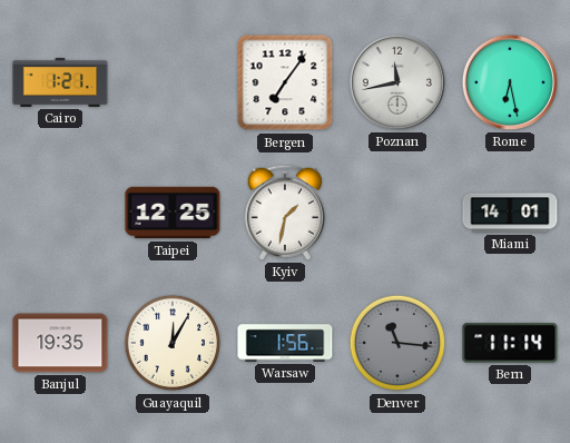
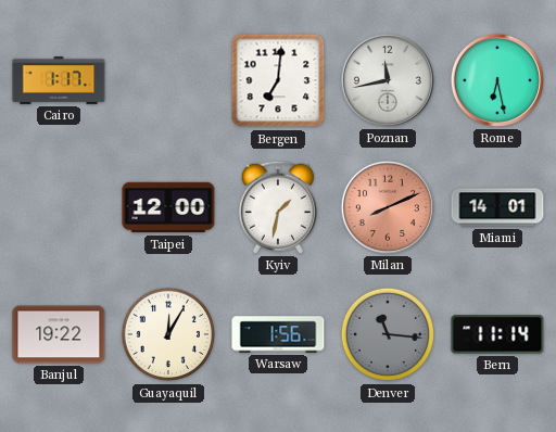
Cairo: 1:21 -> 1:17
Bergen: 7:06 -> 7:01
Taipei: 12:25 -> 12:00
Milan: none -> 8:11
Banjul: 19:35 -> 19:22
